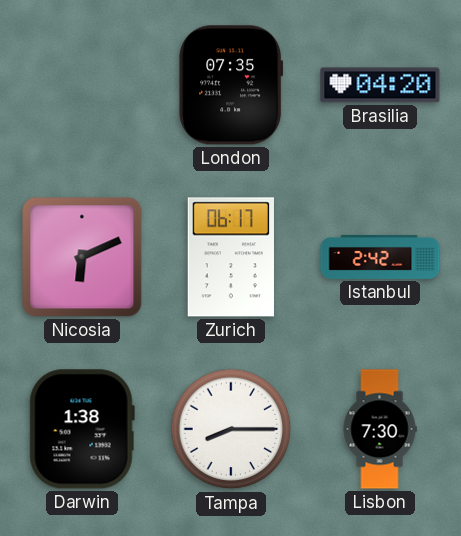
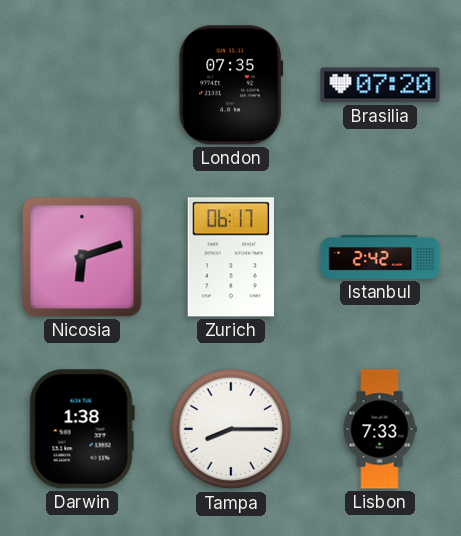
Brasilia: 04:20 -> 07:20
Nicosia: 6:11 -> 6:12
Lisbon: 7:30 -> 7:33
